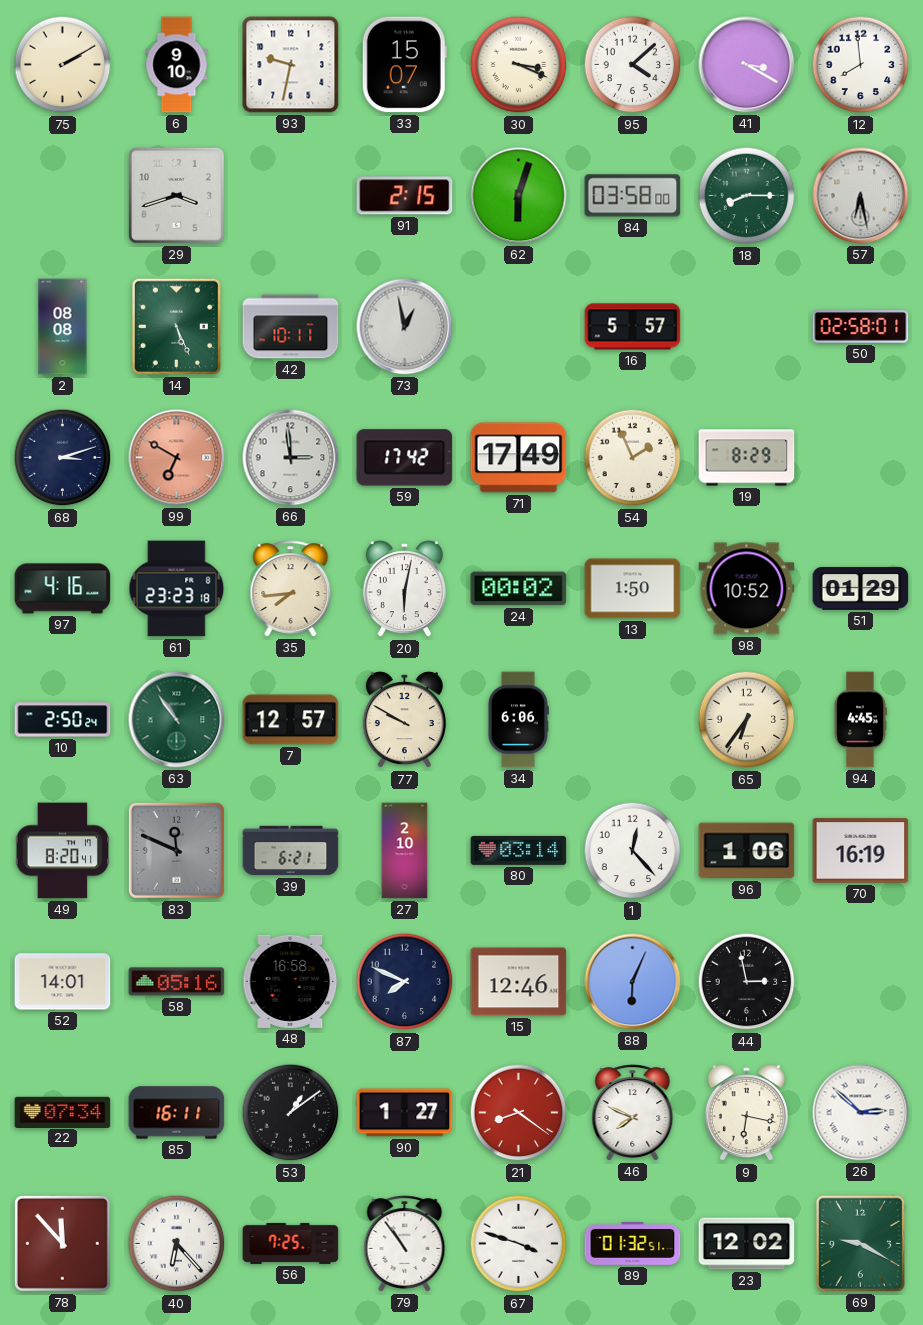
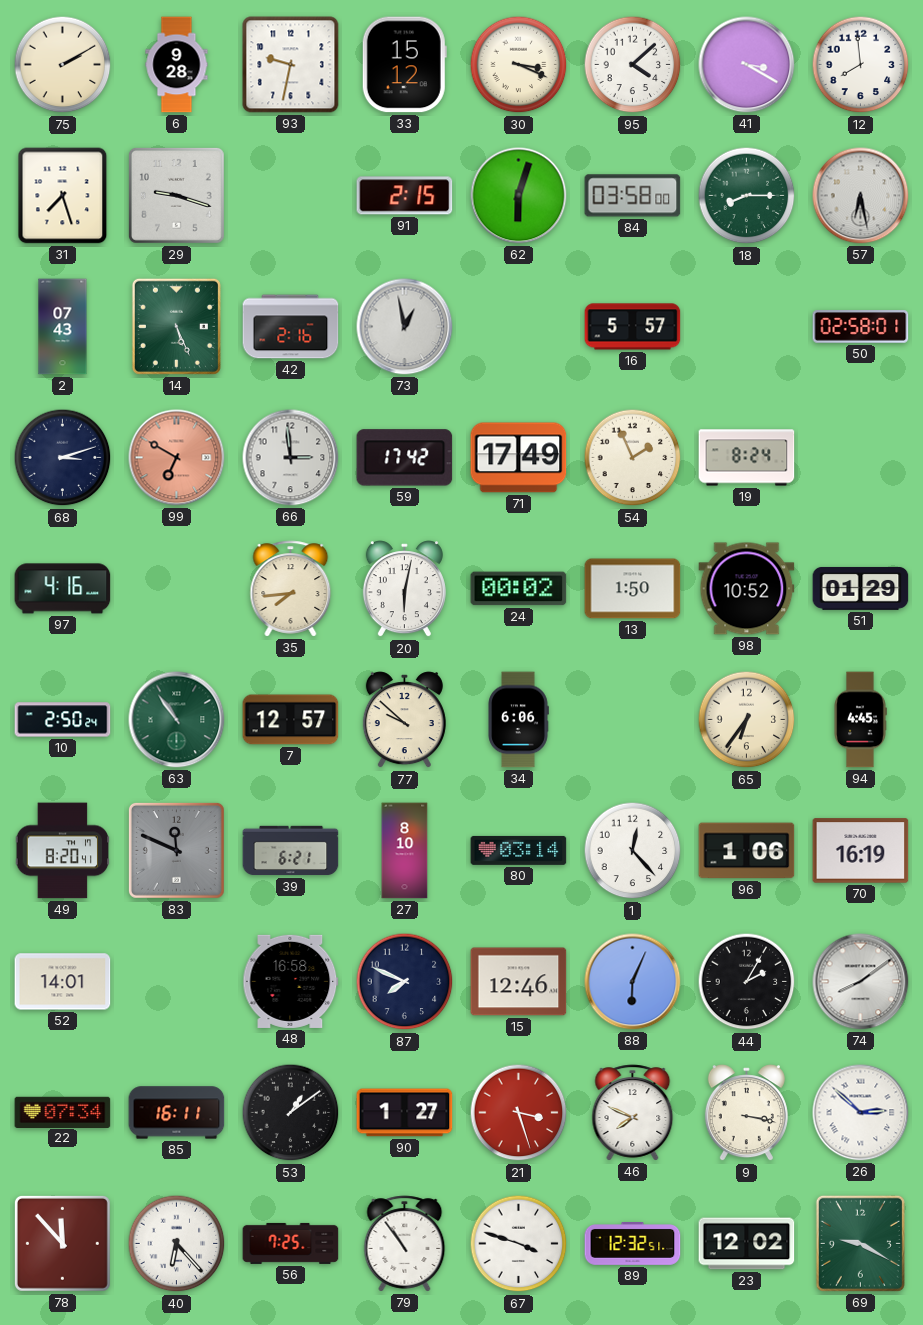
6: 9:10 -> 9:28
33: 15:07 -> 15:12
31: none -> 7:27
29: 3:42 -> 9:18
2: 08:08 -> 07:43
42: 10:11 -> 2:16
19: 8:29 -> 8:24
61: 23:23 -> none
77: 9:50 -> 9:52
27: 2:10 -> 8:10
58: 05:16 -> none
44: 2:58 -> 2:05
74: none -> 8:09
21: 8:21 -> 3:27
9: 6:17 -> 3:17
89: 01:32 -> 12:32
